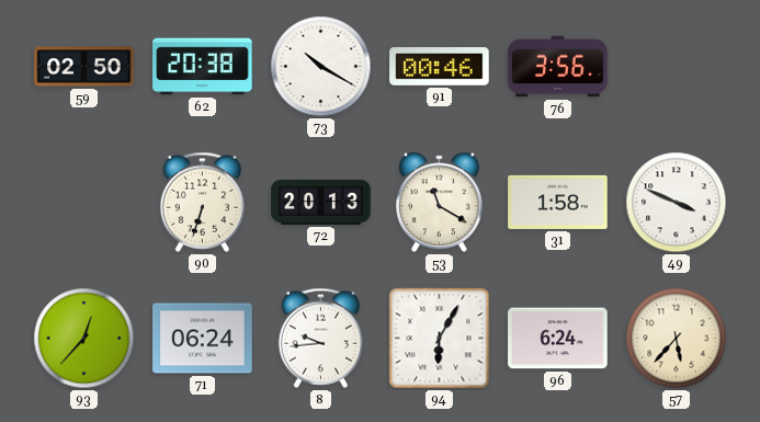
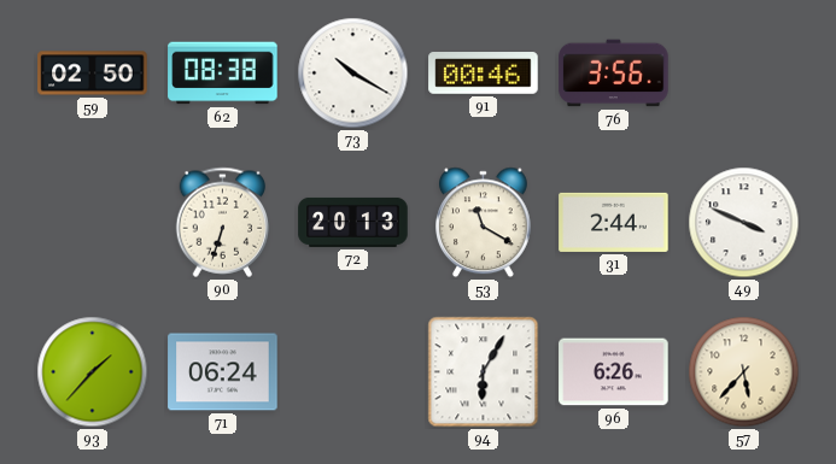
62: 20:38 -> 08:38
31: 1:58 -> 2:44
93: 12:37 -> 1:37
8: 9:44 -> none
96: 6:24 -> 6:26
